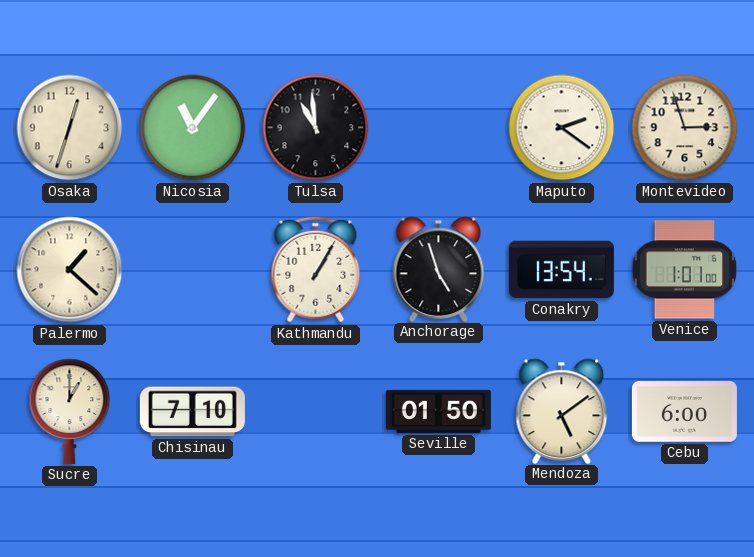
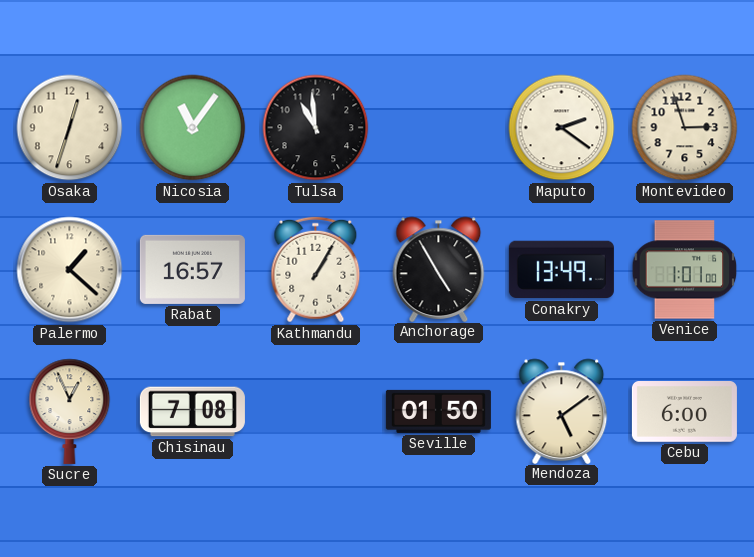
Rabat: none -> 16:57
Anchorage: 4:57 -> 4:55
Conakry: 13:54 -> 13:49
Sucre: 1:00 -> 12:56
Chisinau: 7:10 -> 7:08
